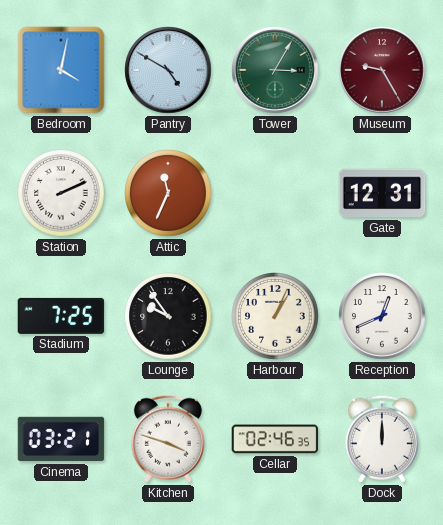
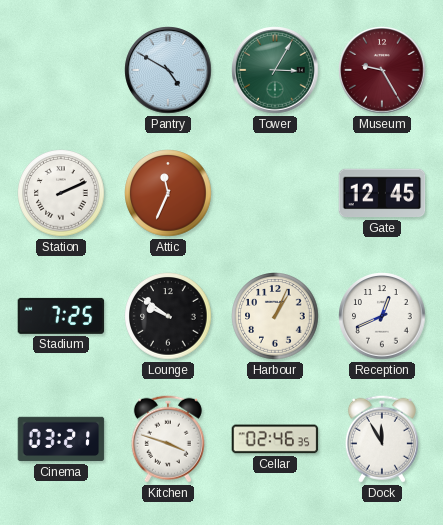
Bedroom: 4:02 -> none
Gate: 12:31 -> 12:45
Lounge: 9:54 -> 9:51
Dock: 12:00 -> 11:55
